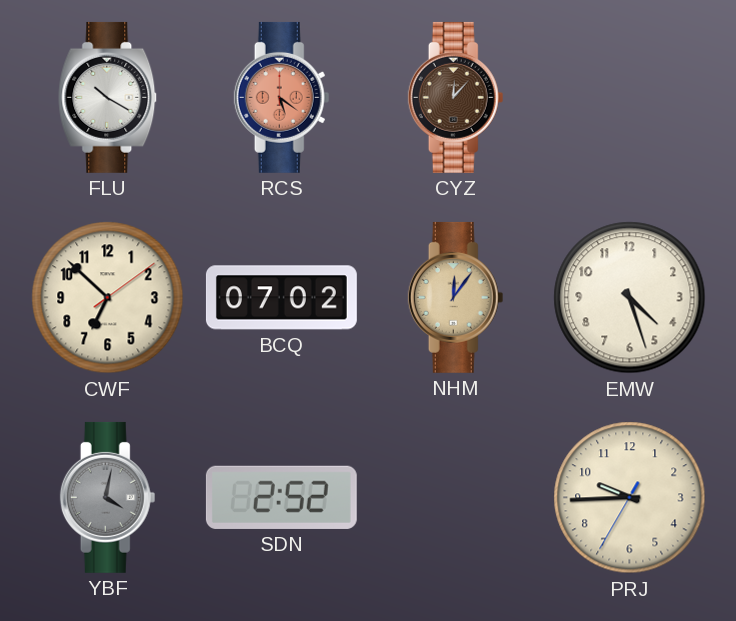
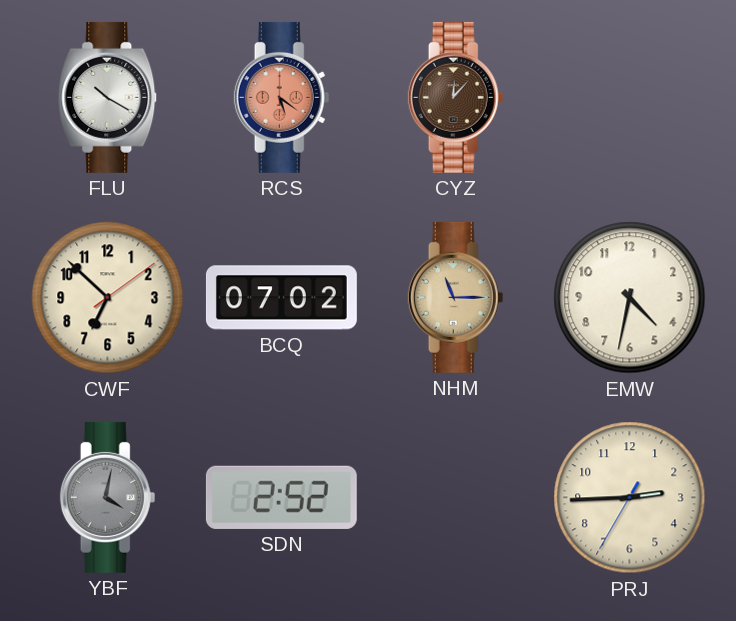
NHM: 12:06 -> 11:15
EMW: 4:27 -> 4:32
PRJ: 9:44 -> 2:44
